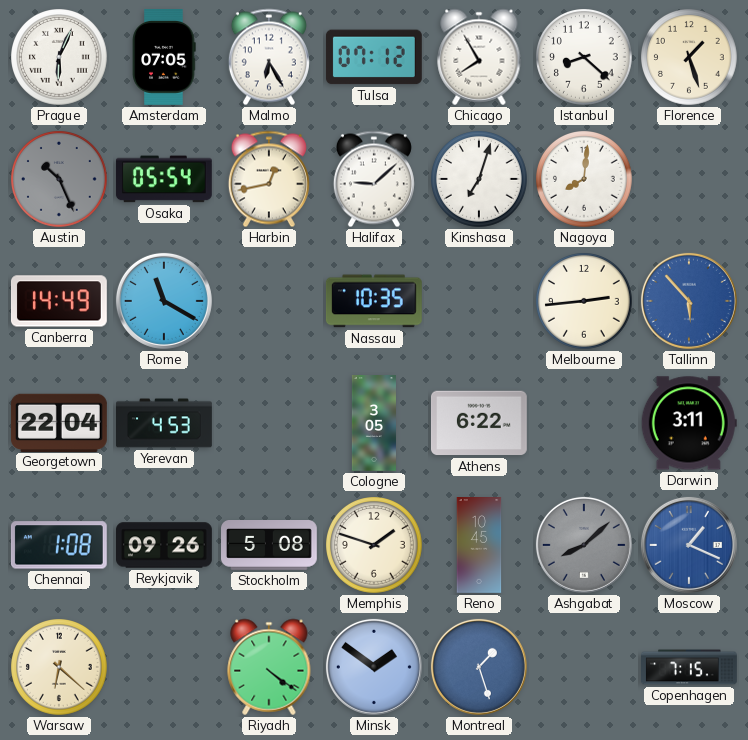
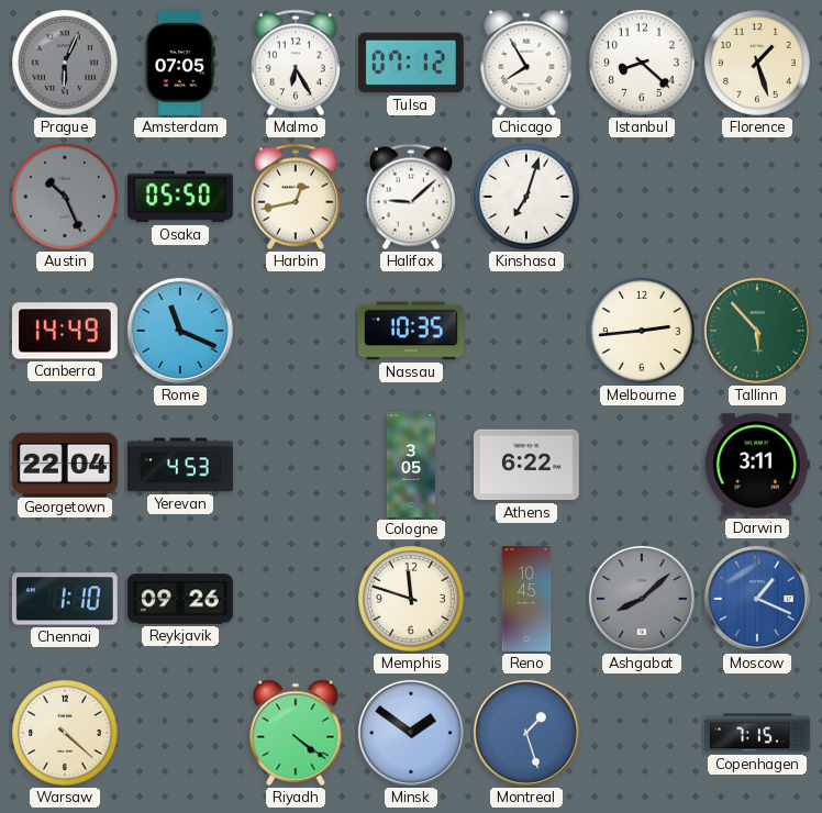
Prague dial: white -> grey
Osaka: 05:54 -> 05:50
Nagoya: 8:01 -> none
Rome: 11:20 -> 11:19
Tallinn dial: blue -> green
Chennai: 1:08 -> 1:10
Stockholm: 5:08 -> none
Memphis: 1:48 -> 11:48
Warsaw: 6:22 -> 4:22
